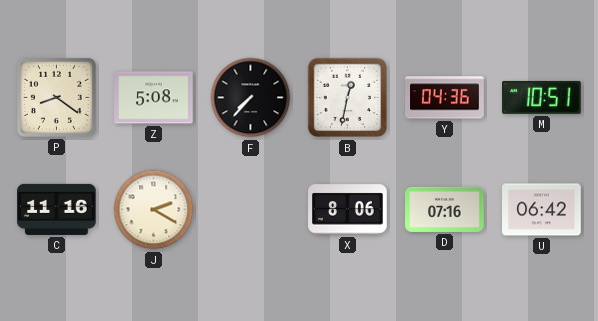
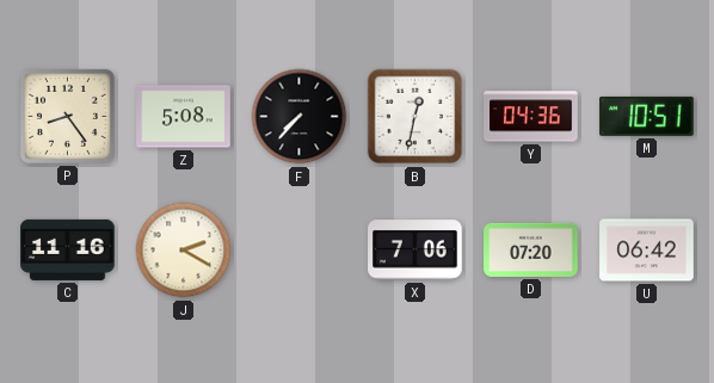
P: 8:21 -> 8:24
X: 8:06 -> 7:06
D: 07:16 -> 07:20
